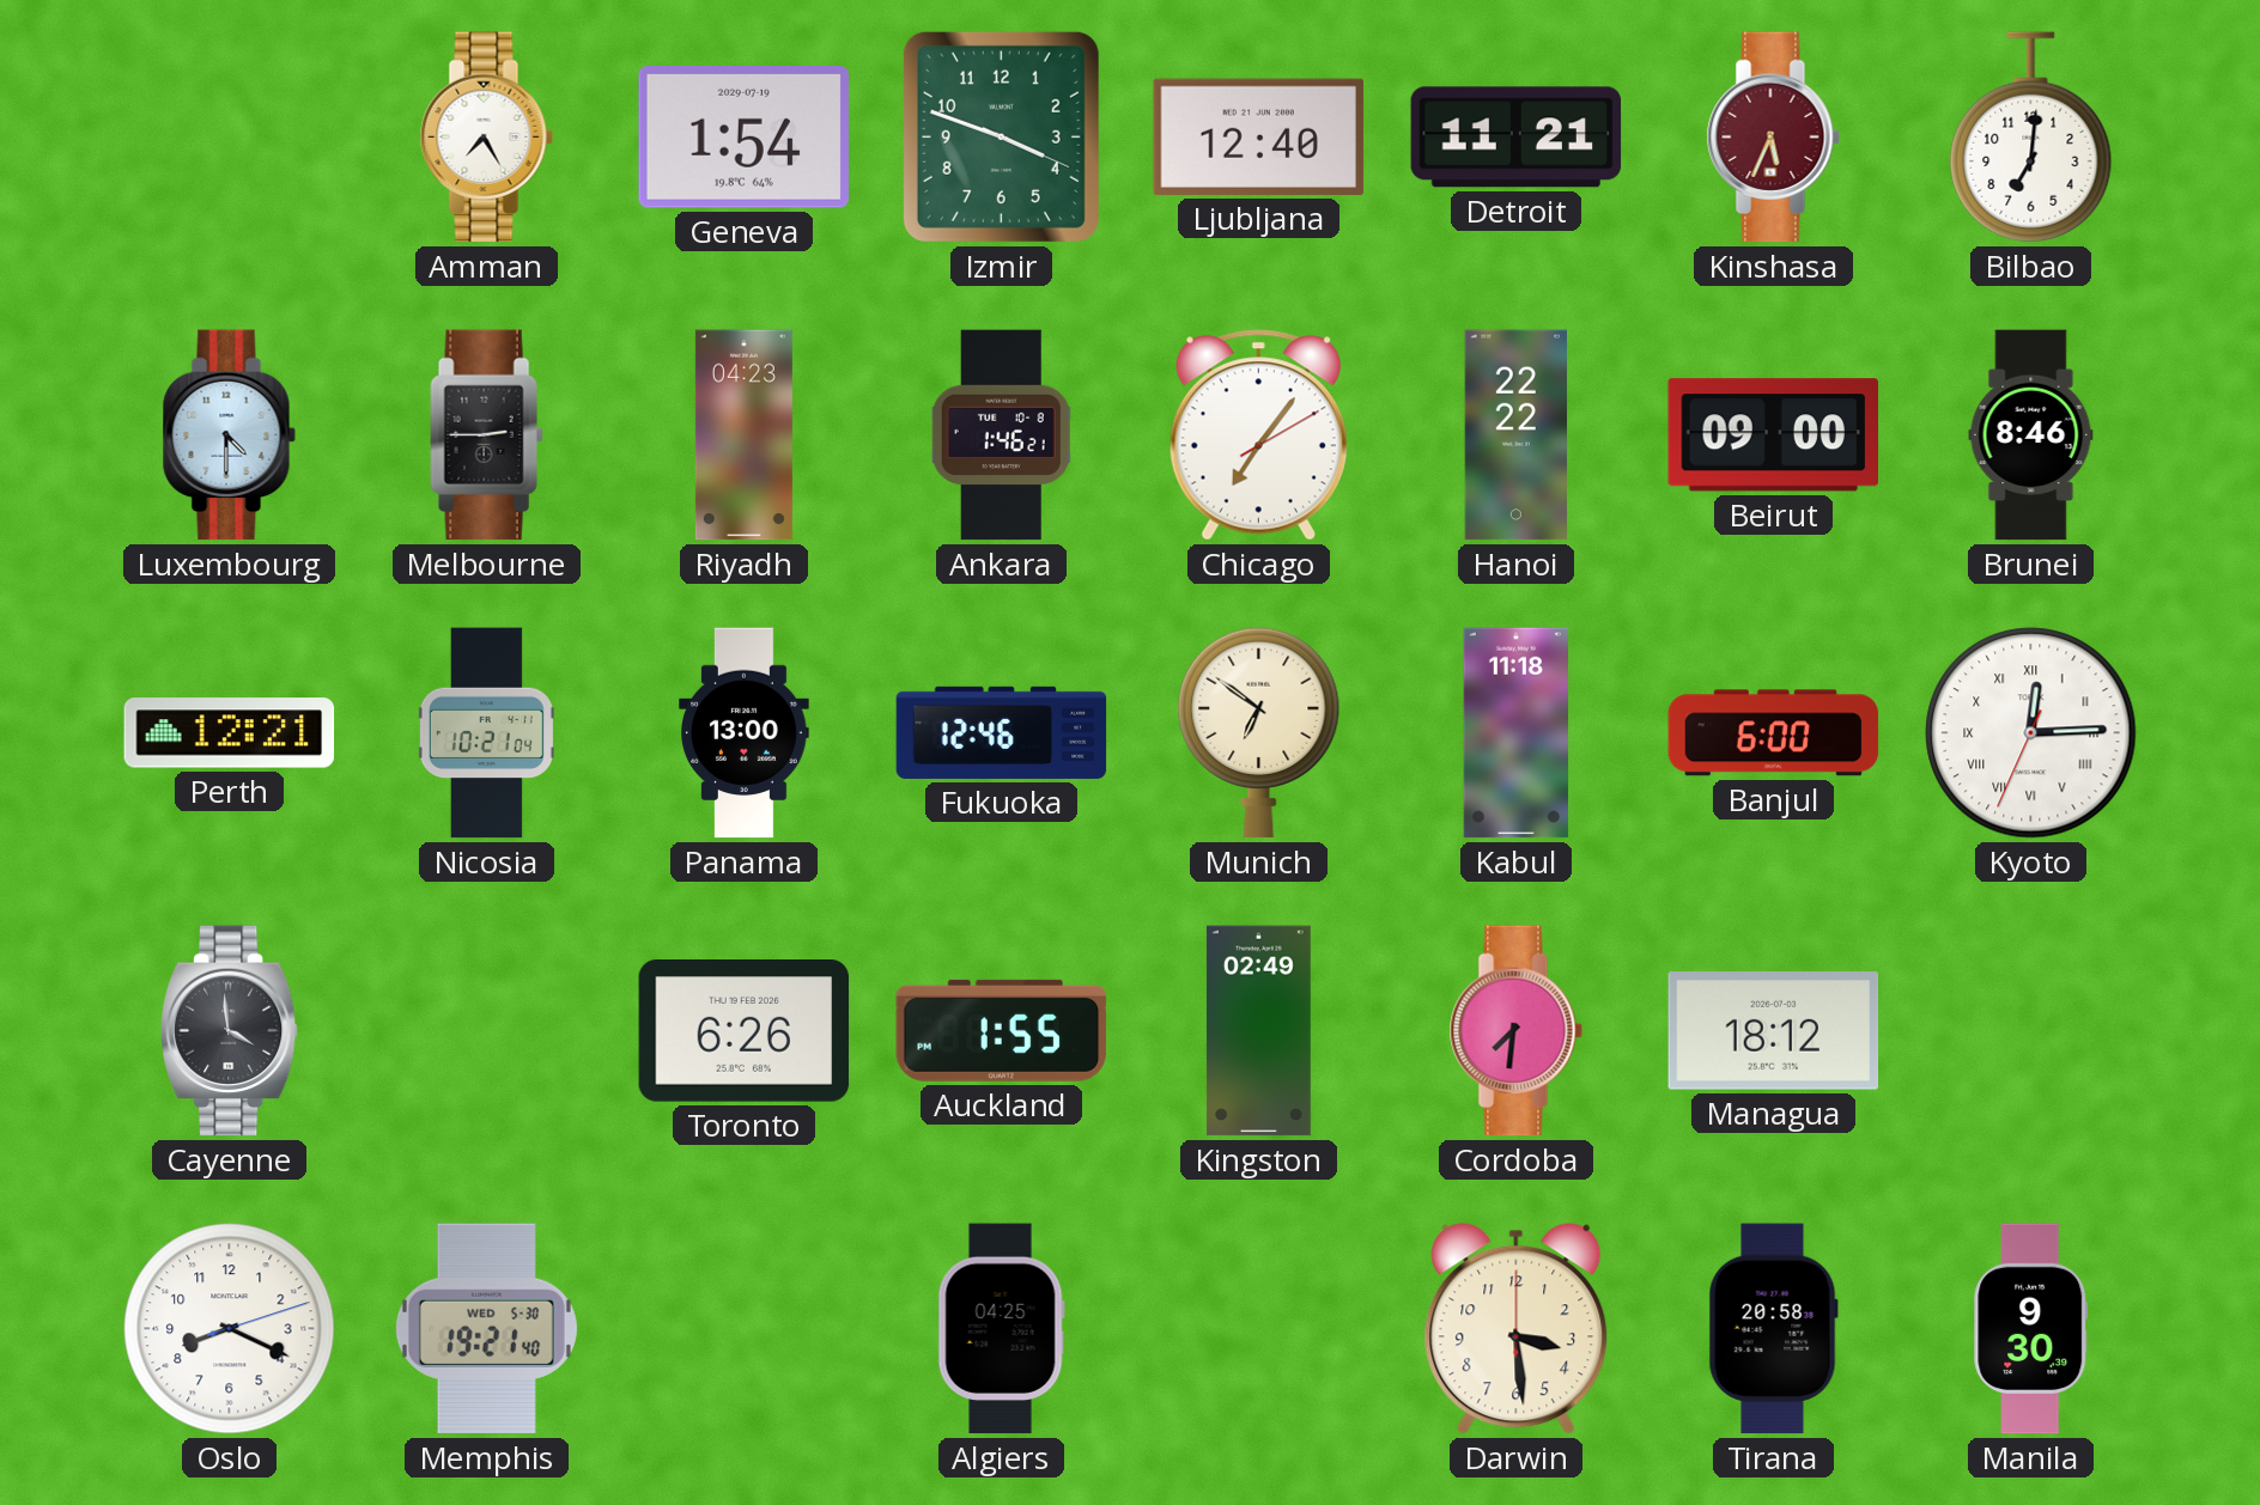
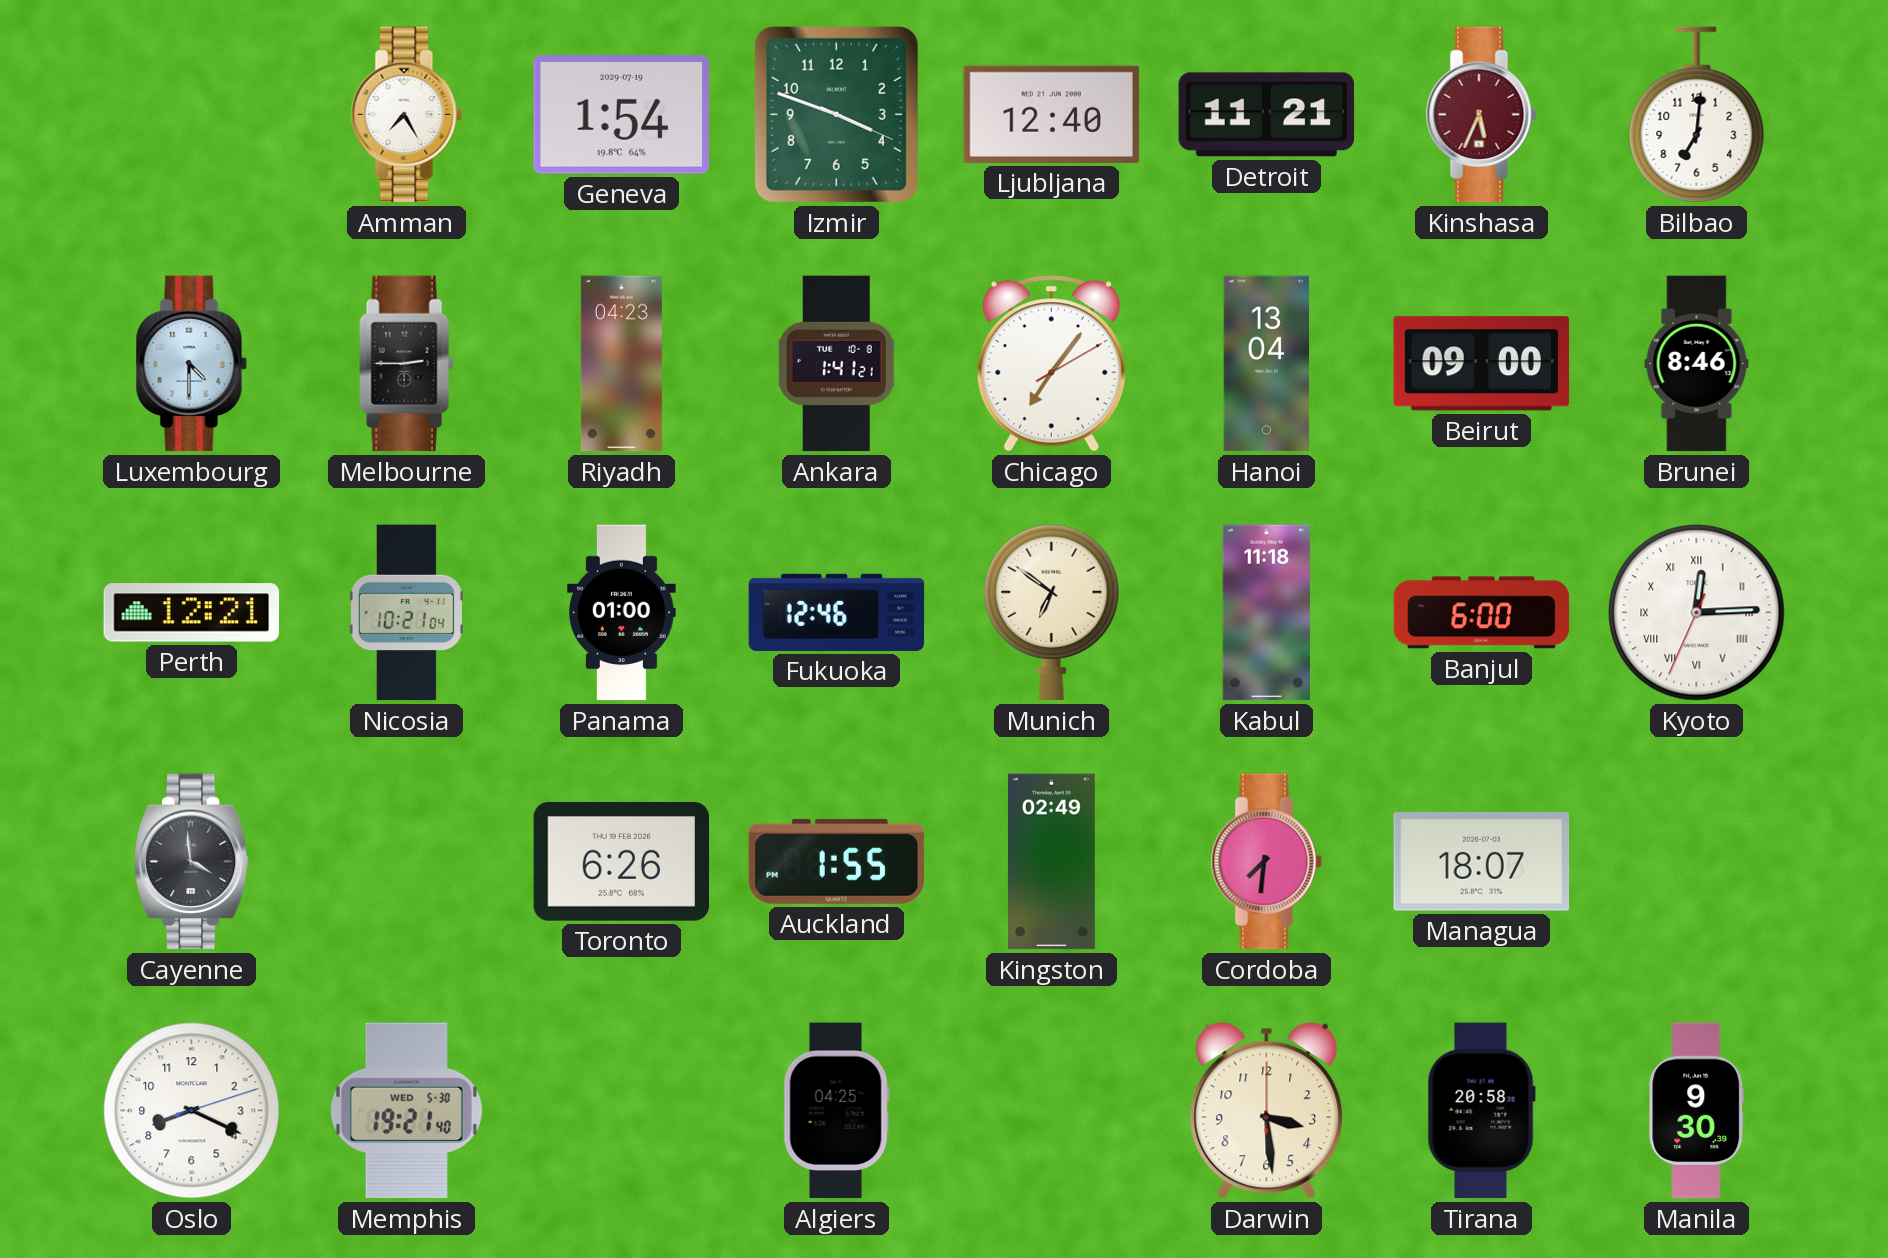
Ankara: 1:46 -> 1:41
Hanoi: 22:22 -> 13:04
Panama: 13:00 -> 01:00
Managua: 18:12 -> 18:07
